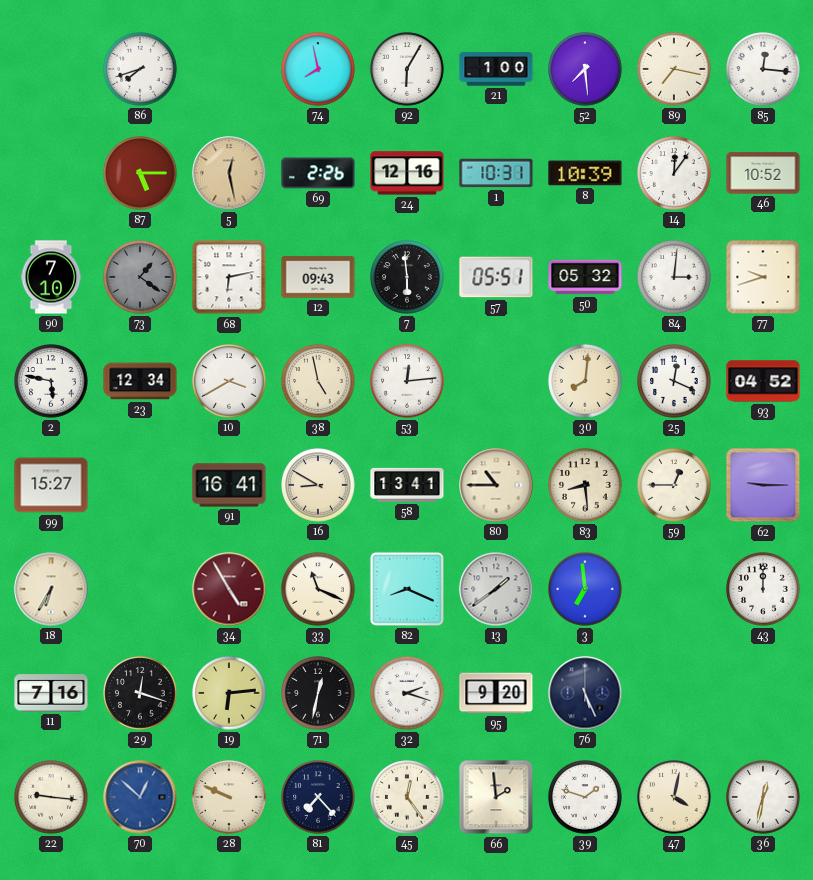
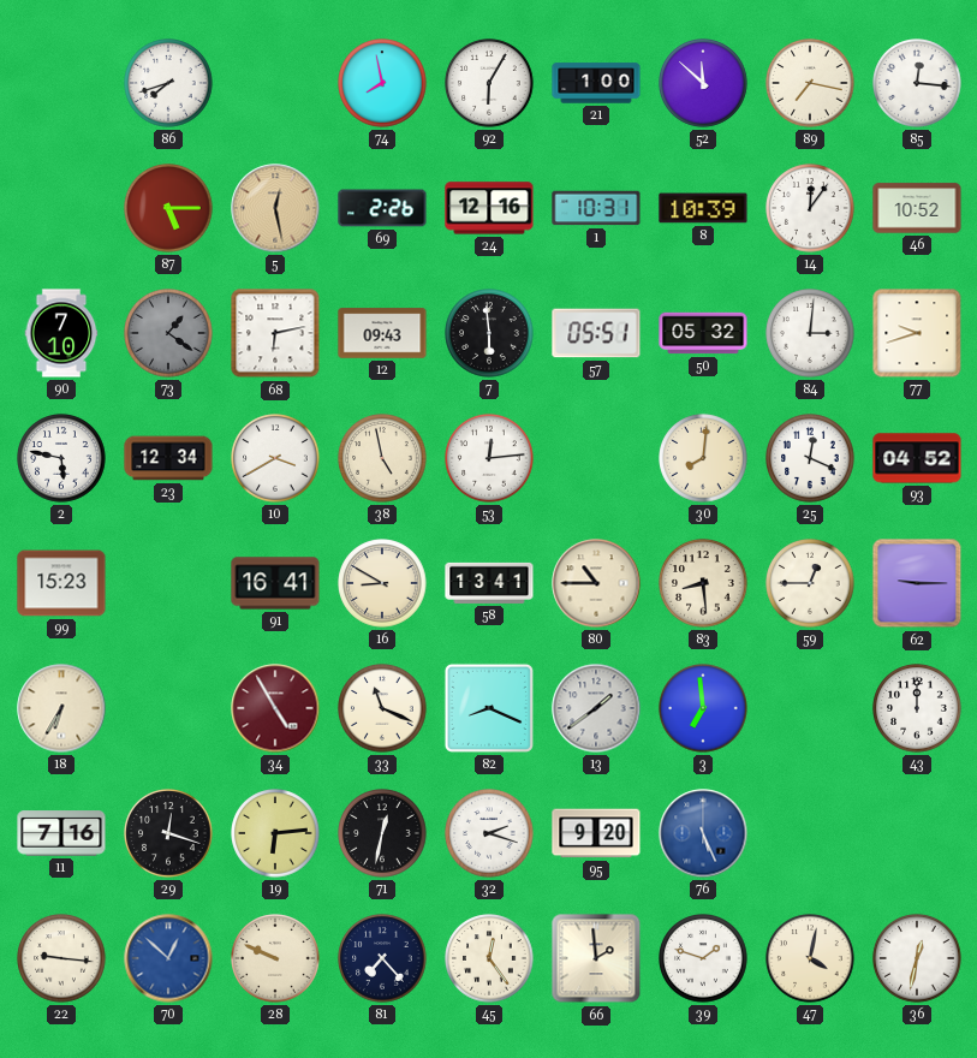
52: 7:29 -> 11:52
99: 15:27 -> 15:23
76 dial: navy -> blue
